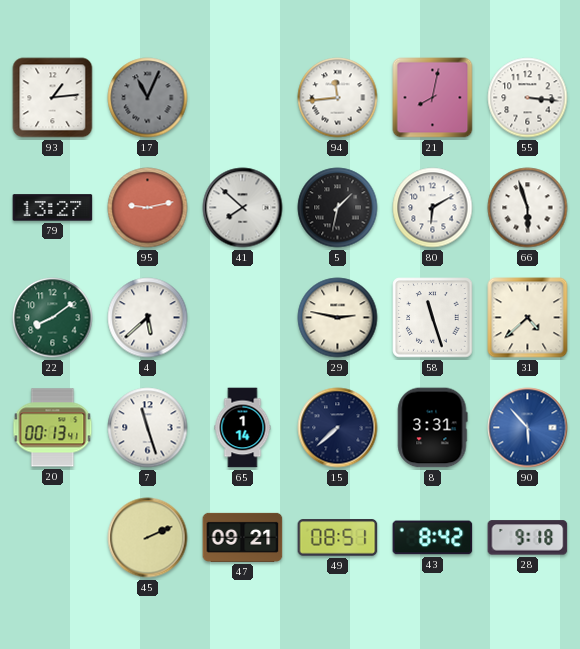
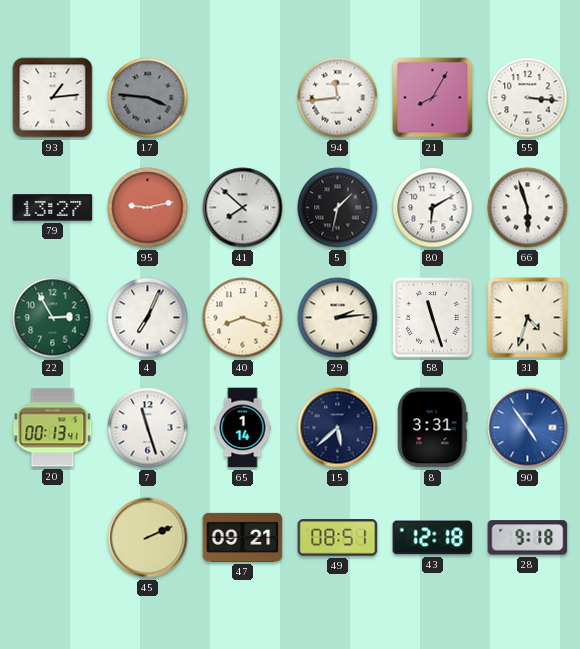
17: 11:04 -> 3:46
21: 8:02 -> 8:05
22: 8:09 -> 2:55
4: 5:38 -> 7:04
40: none -> 8:18
29: 2:47 -> 2:14
31: 4:38 -> 4:33
15: 7:38 -> 5:38
90: 5:53 -> 4:54
43: 8:42 -> 12:18
